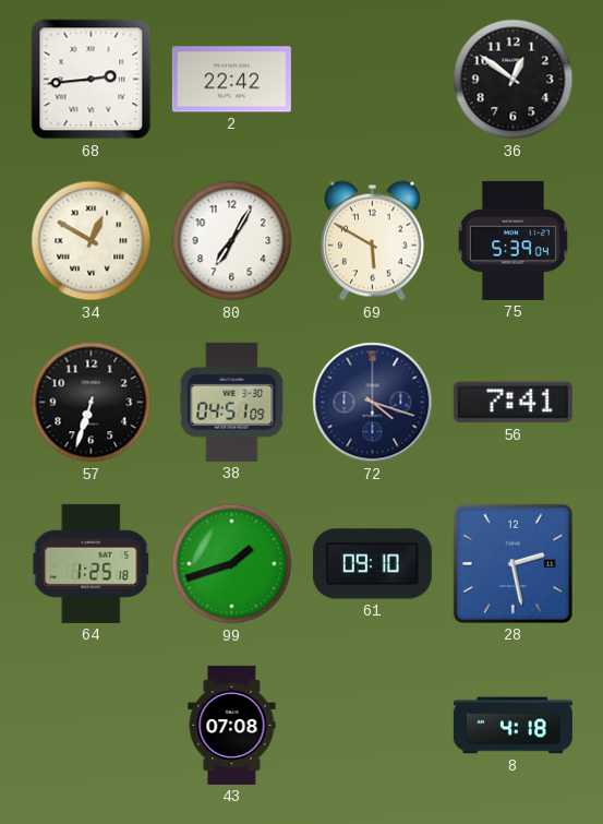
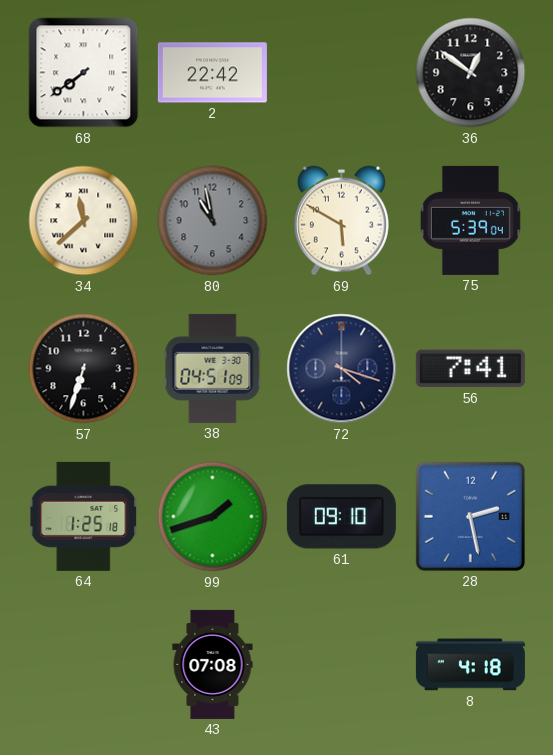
68: 2:44 -> 7:39
34: 12:50 -> 11:38
80: 7:05 -> 10:58
80 dial: white -> grey
